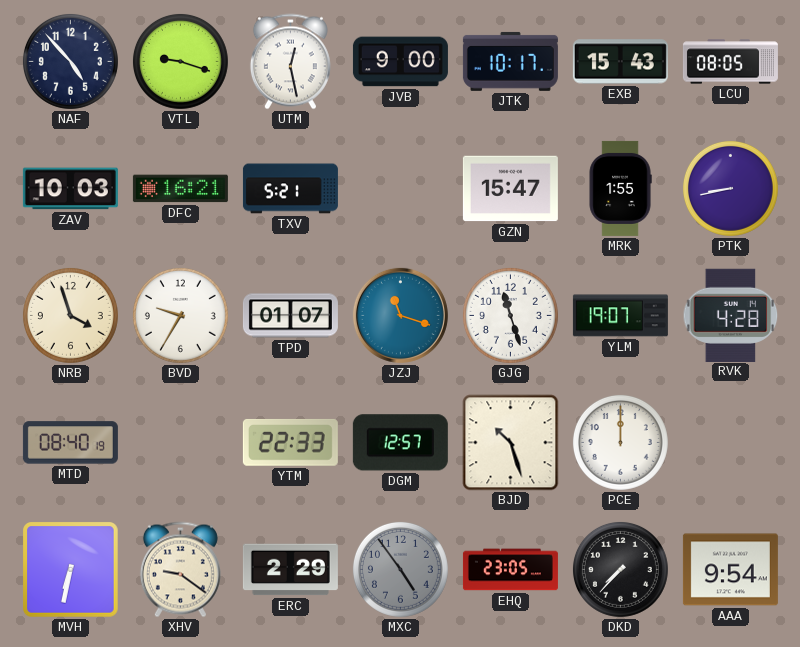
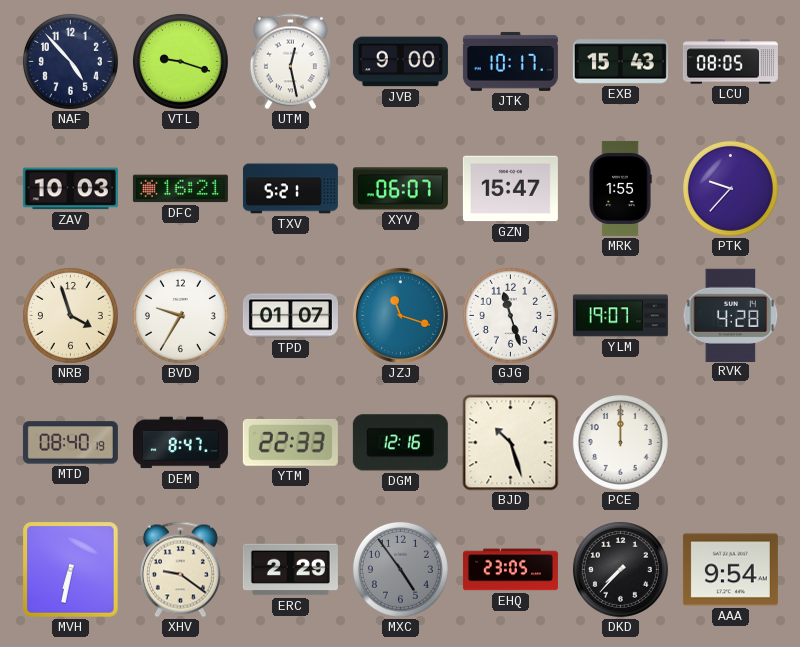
XYV: none -> 06:07
PTK: 8:43 -> 9:37
DEM: none -> 8:47
DGM: 12:57 -> 12:16
